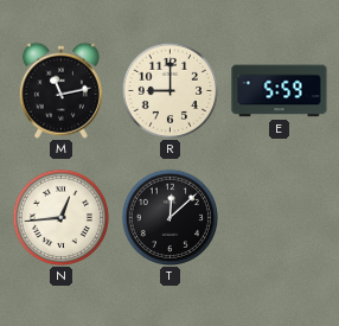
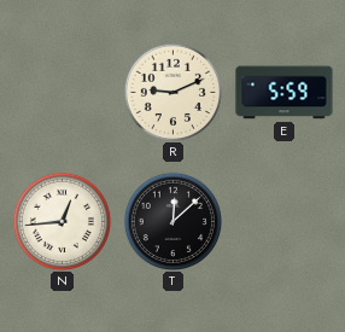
M: 11:13 -> none
R: 9:00 -> 9:11
